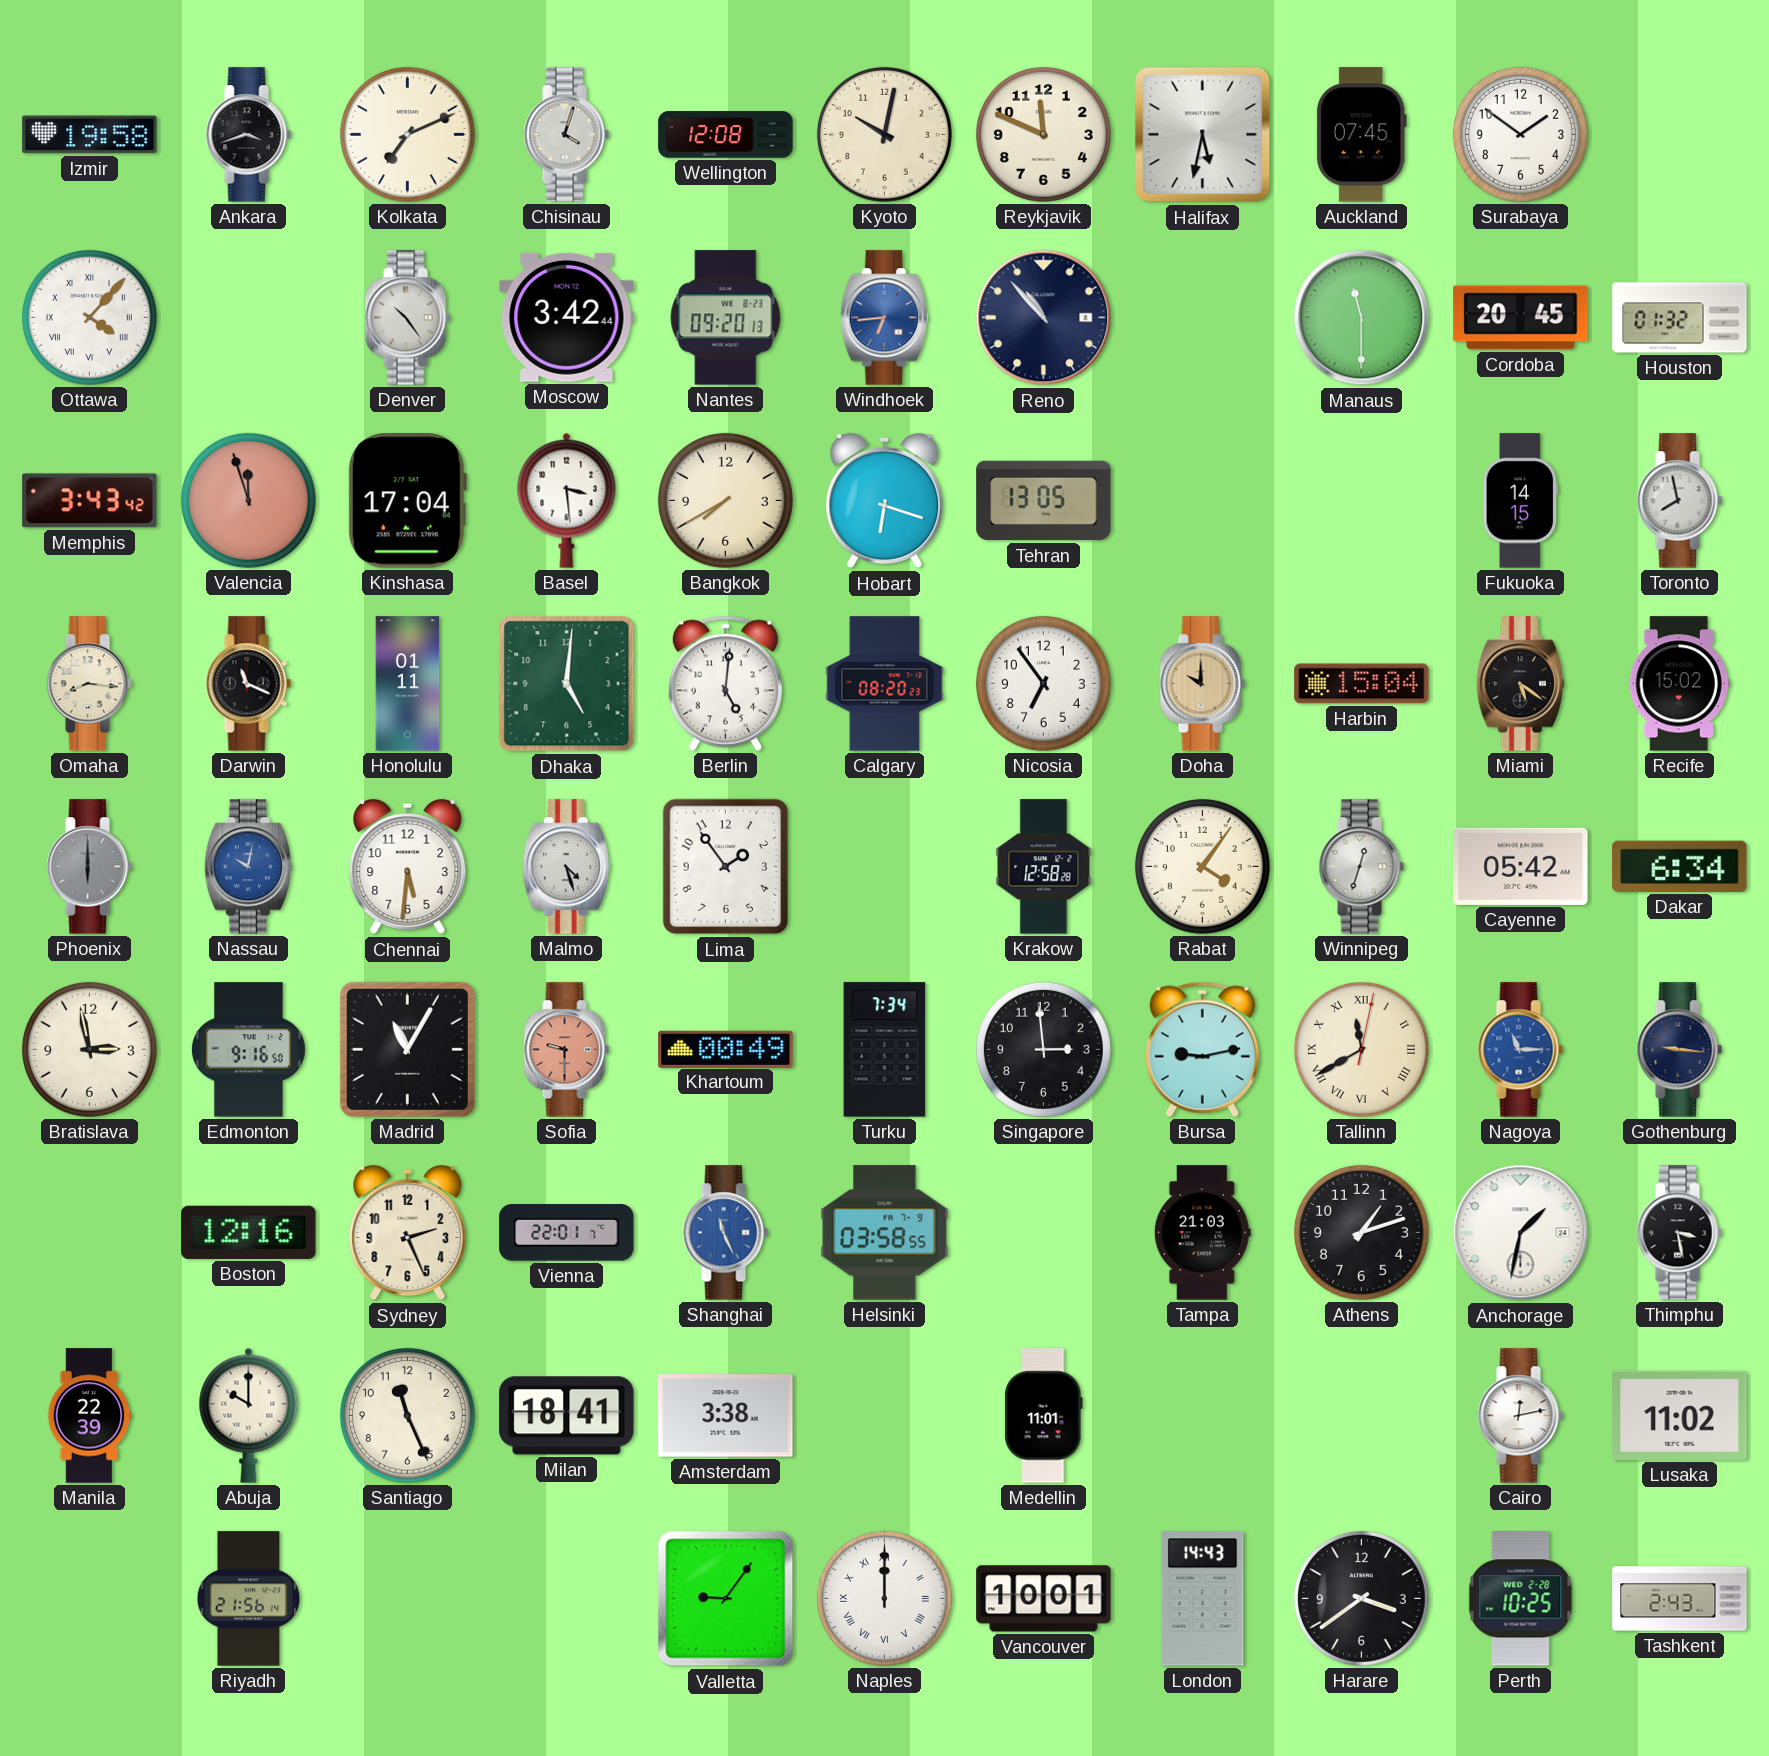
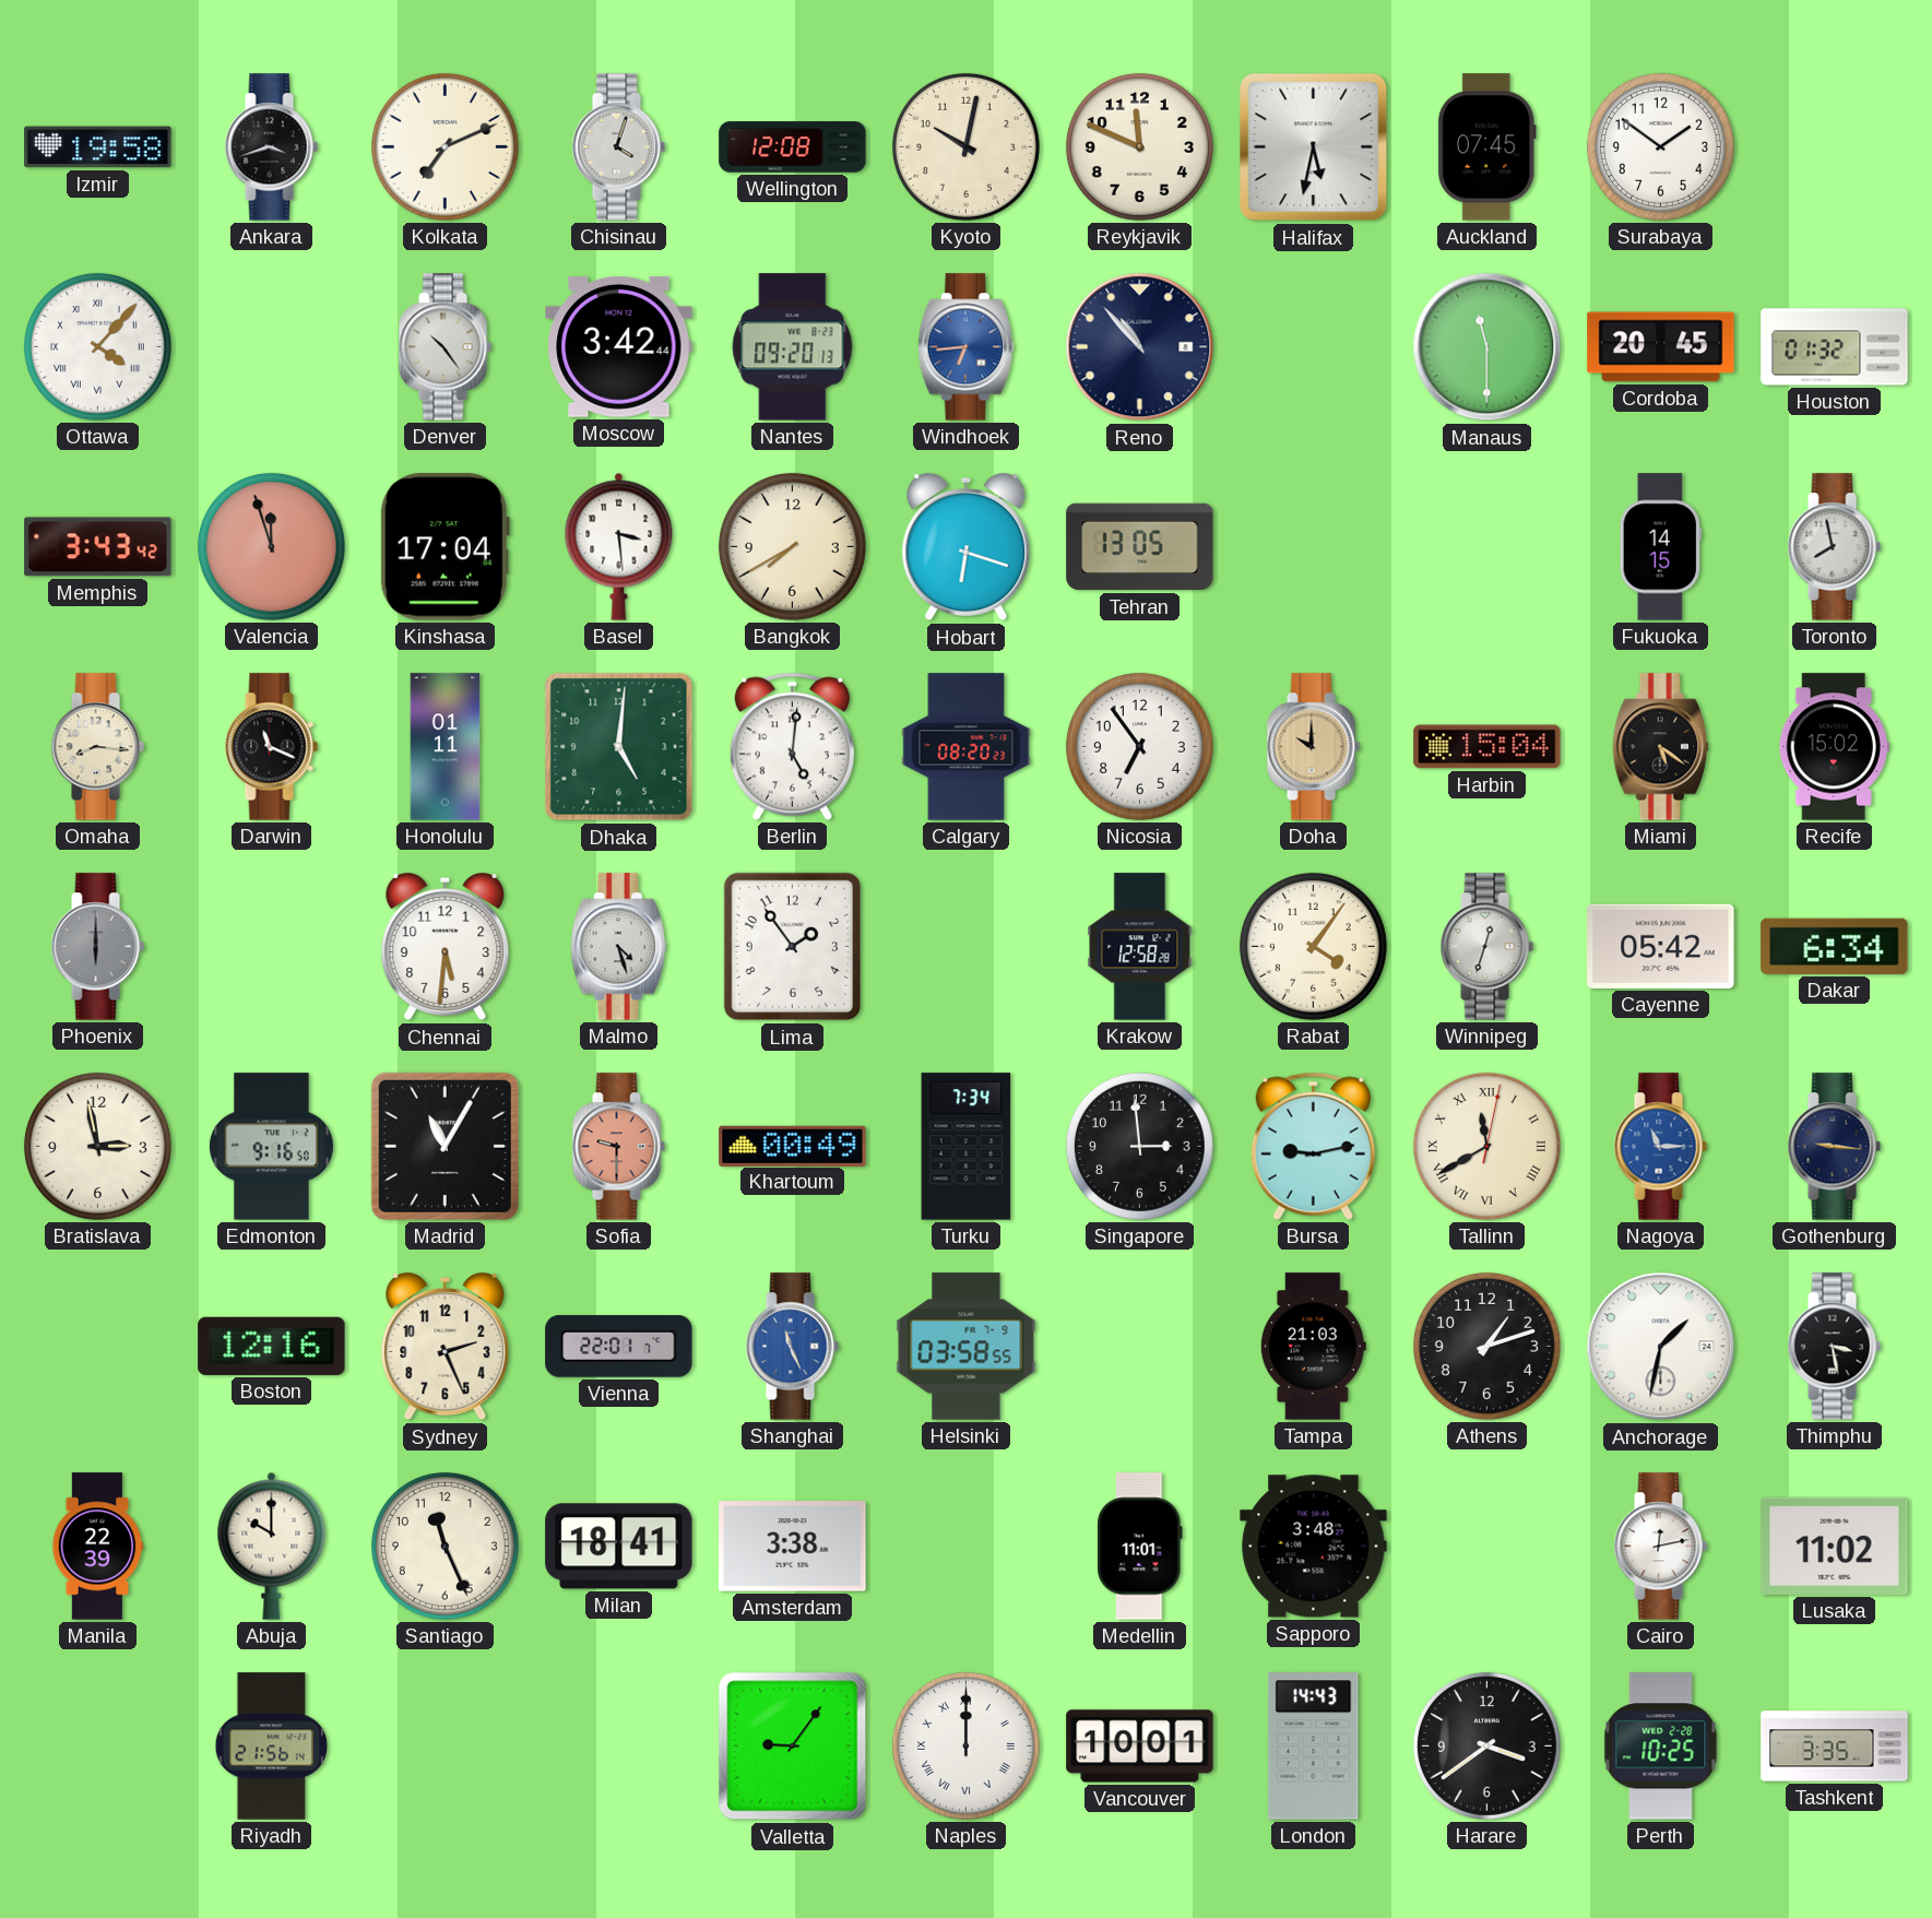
Nassau: 10:02 -> none
Sapporo: none -> 3:48
Tashkent: 2:43 -> 3:35
